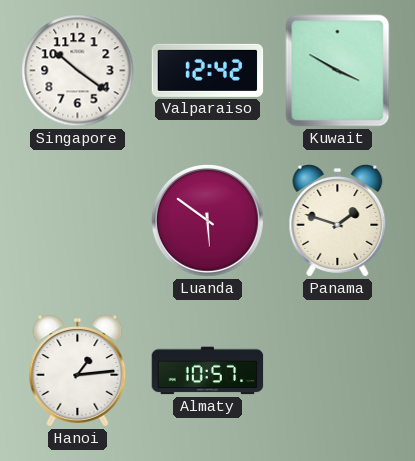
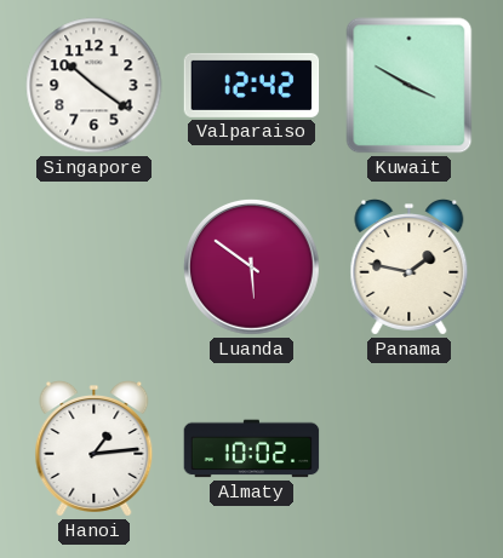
Panama: 1:48 -> 1:47
Almaty: 10:57 -> 10:02
